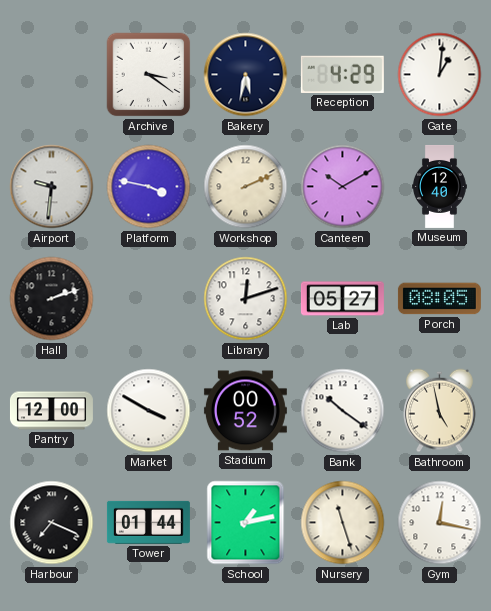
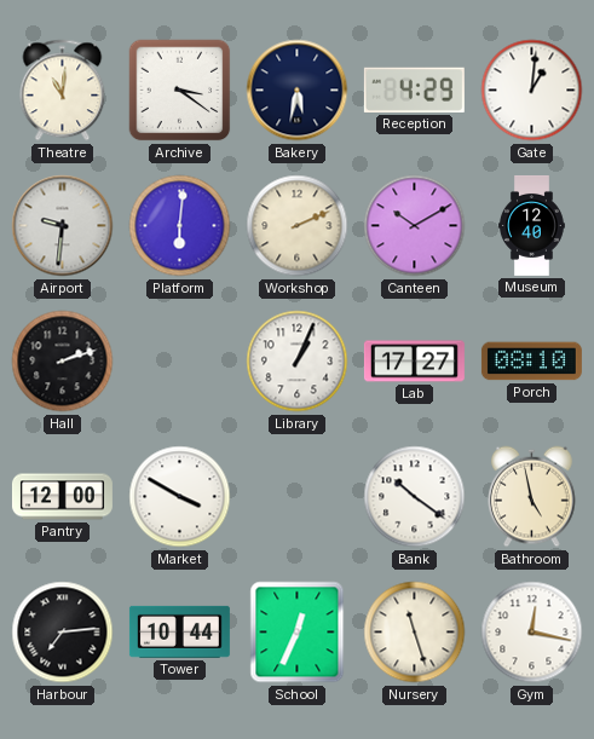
Theatre: none -> 11:01
Platform: 3:47 -> 6:01
Library: 12:12 -> 1:04
Lab: 05:27 -> 17:27
Porch: 08:05 -> 08:10
Stadium: 00:52 -> none
Harbour: 7:19 -> 7:14
Tower: 01:44 -> 10:44
School: 1:13 -> 12:34
